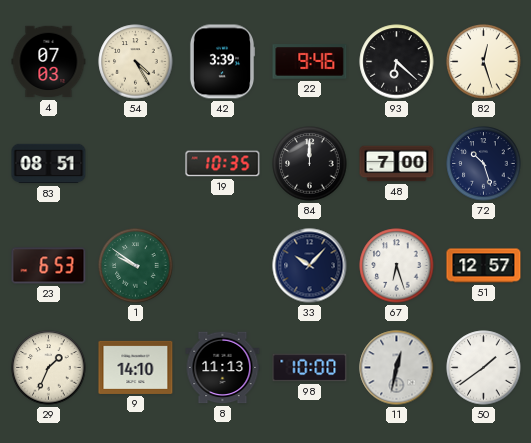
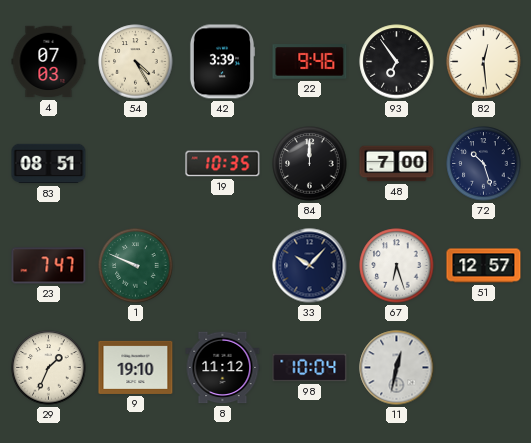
93: 6:22 -> 6:54
82: 12:27 -> 12:29
23: 6:53 -> 7:47
1: 9:51 -> 9:49
9: 14:10 -> 19:10
8: 11:13 -> 11:12
98: 10:00 -> 10:04
50: 1:39 -> none
